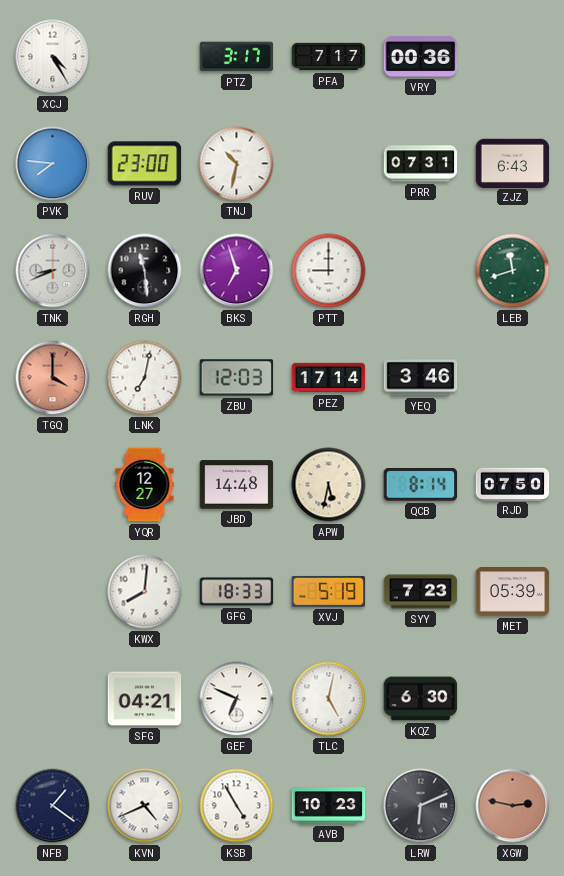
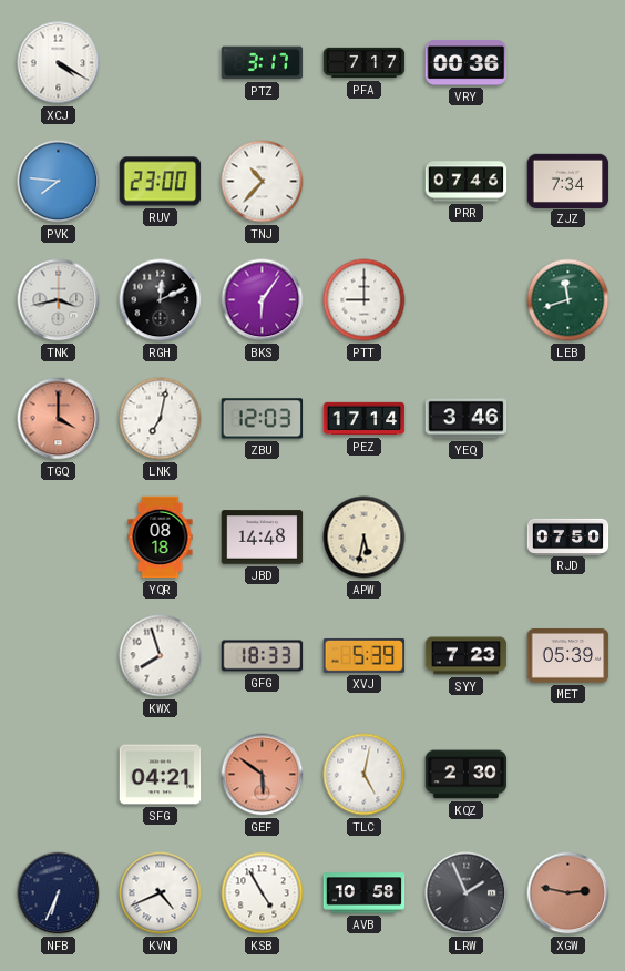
XCJ: 4:25 -> 4:20
TNJ: 10:32 -> 10:37
PRR: 07:31 -> 07:46
ZJZ: 6:43 -> 7:34
TNK: 8:41 -> 3:43
RGH: 11:29 -> 12:11
BKS: 6:57 -> 6:06
YQR: 12:27 -> 08:18
QCB: 8:14 -> none
KWX: 8:01 -> 7:57
XVJ: 5:19 -> 5:39
GEF: 6:49 -> 5:51
GEF dial: white -> salmon
KQZ: 6:30 -> 2:30
NFB: 1:21 -> 6:34
AVB: 10:23 -> 10:58
LRW: 6:11 -> 1:56
